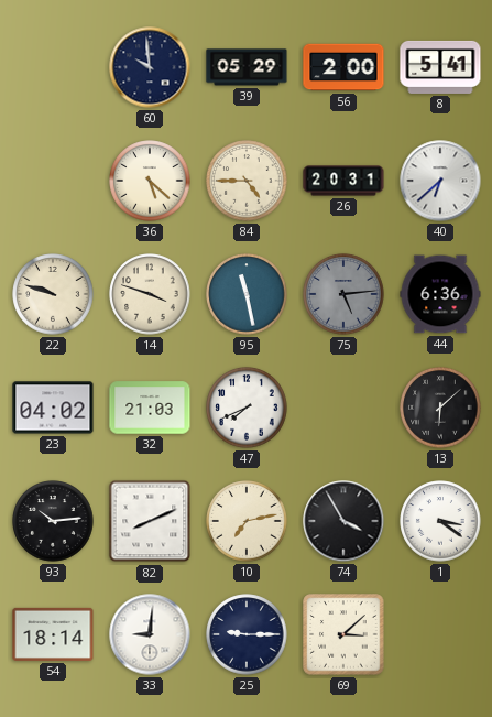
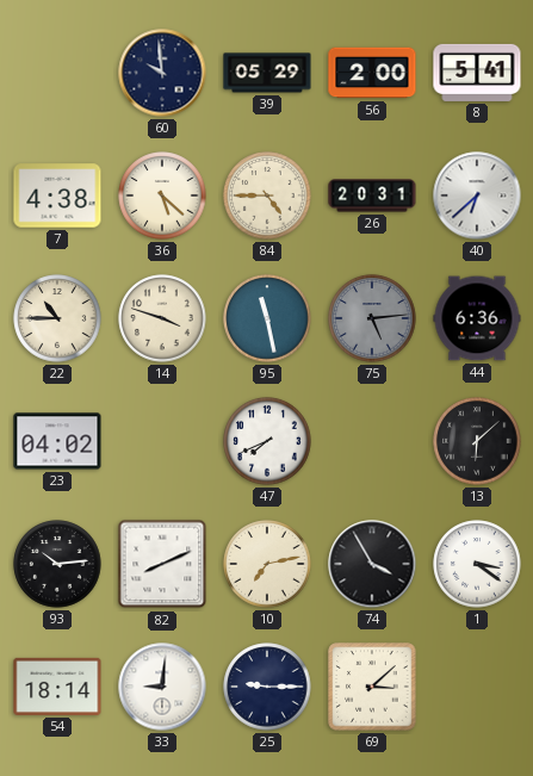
7: none -> 4:38
22: 9:48 -> 10:45
32: 21:03 -> none
